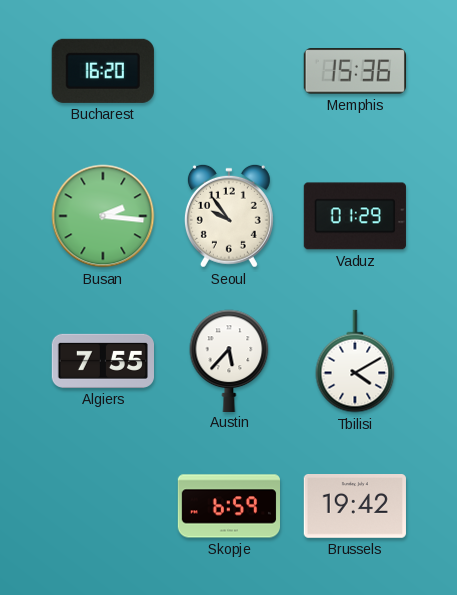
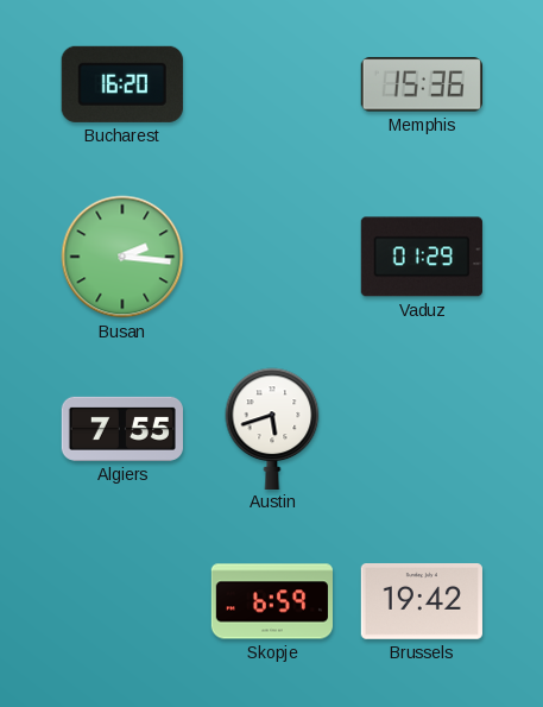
Seoul: 9:54 -> none
Austin: 5:37 -> 5:42
Tbilisi: 4:10 -> none
